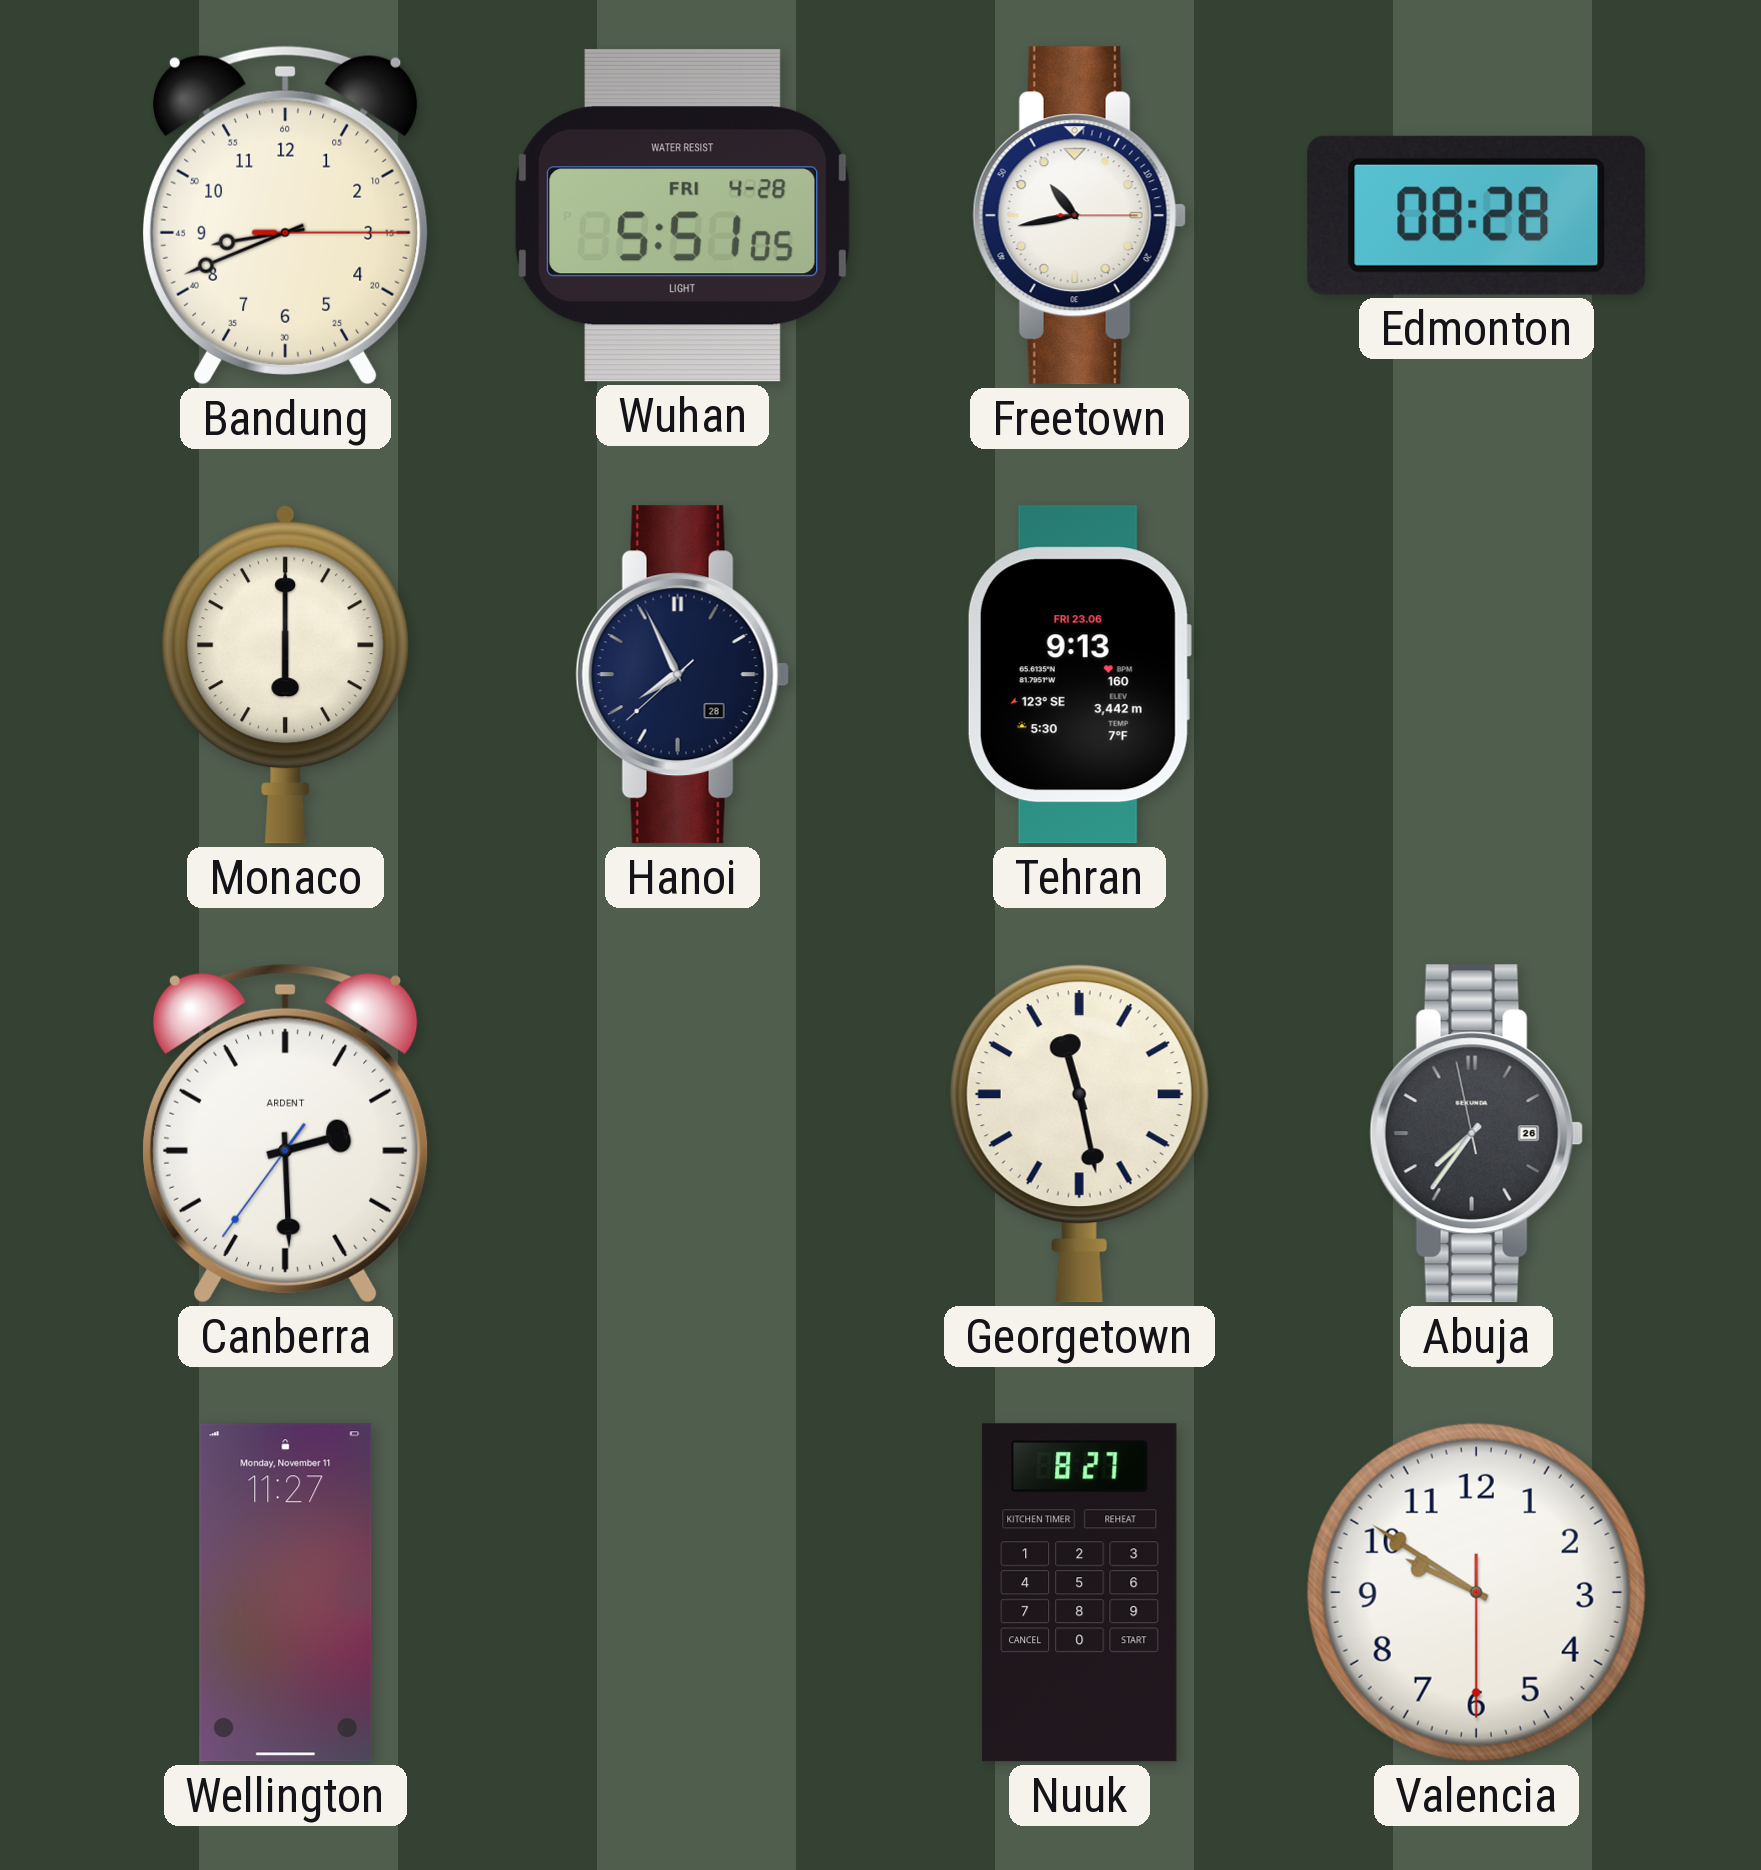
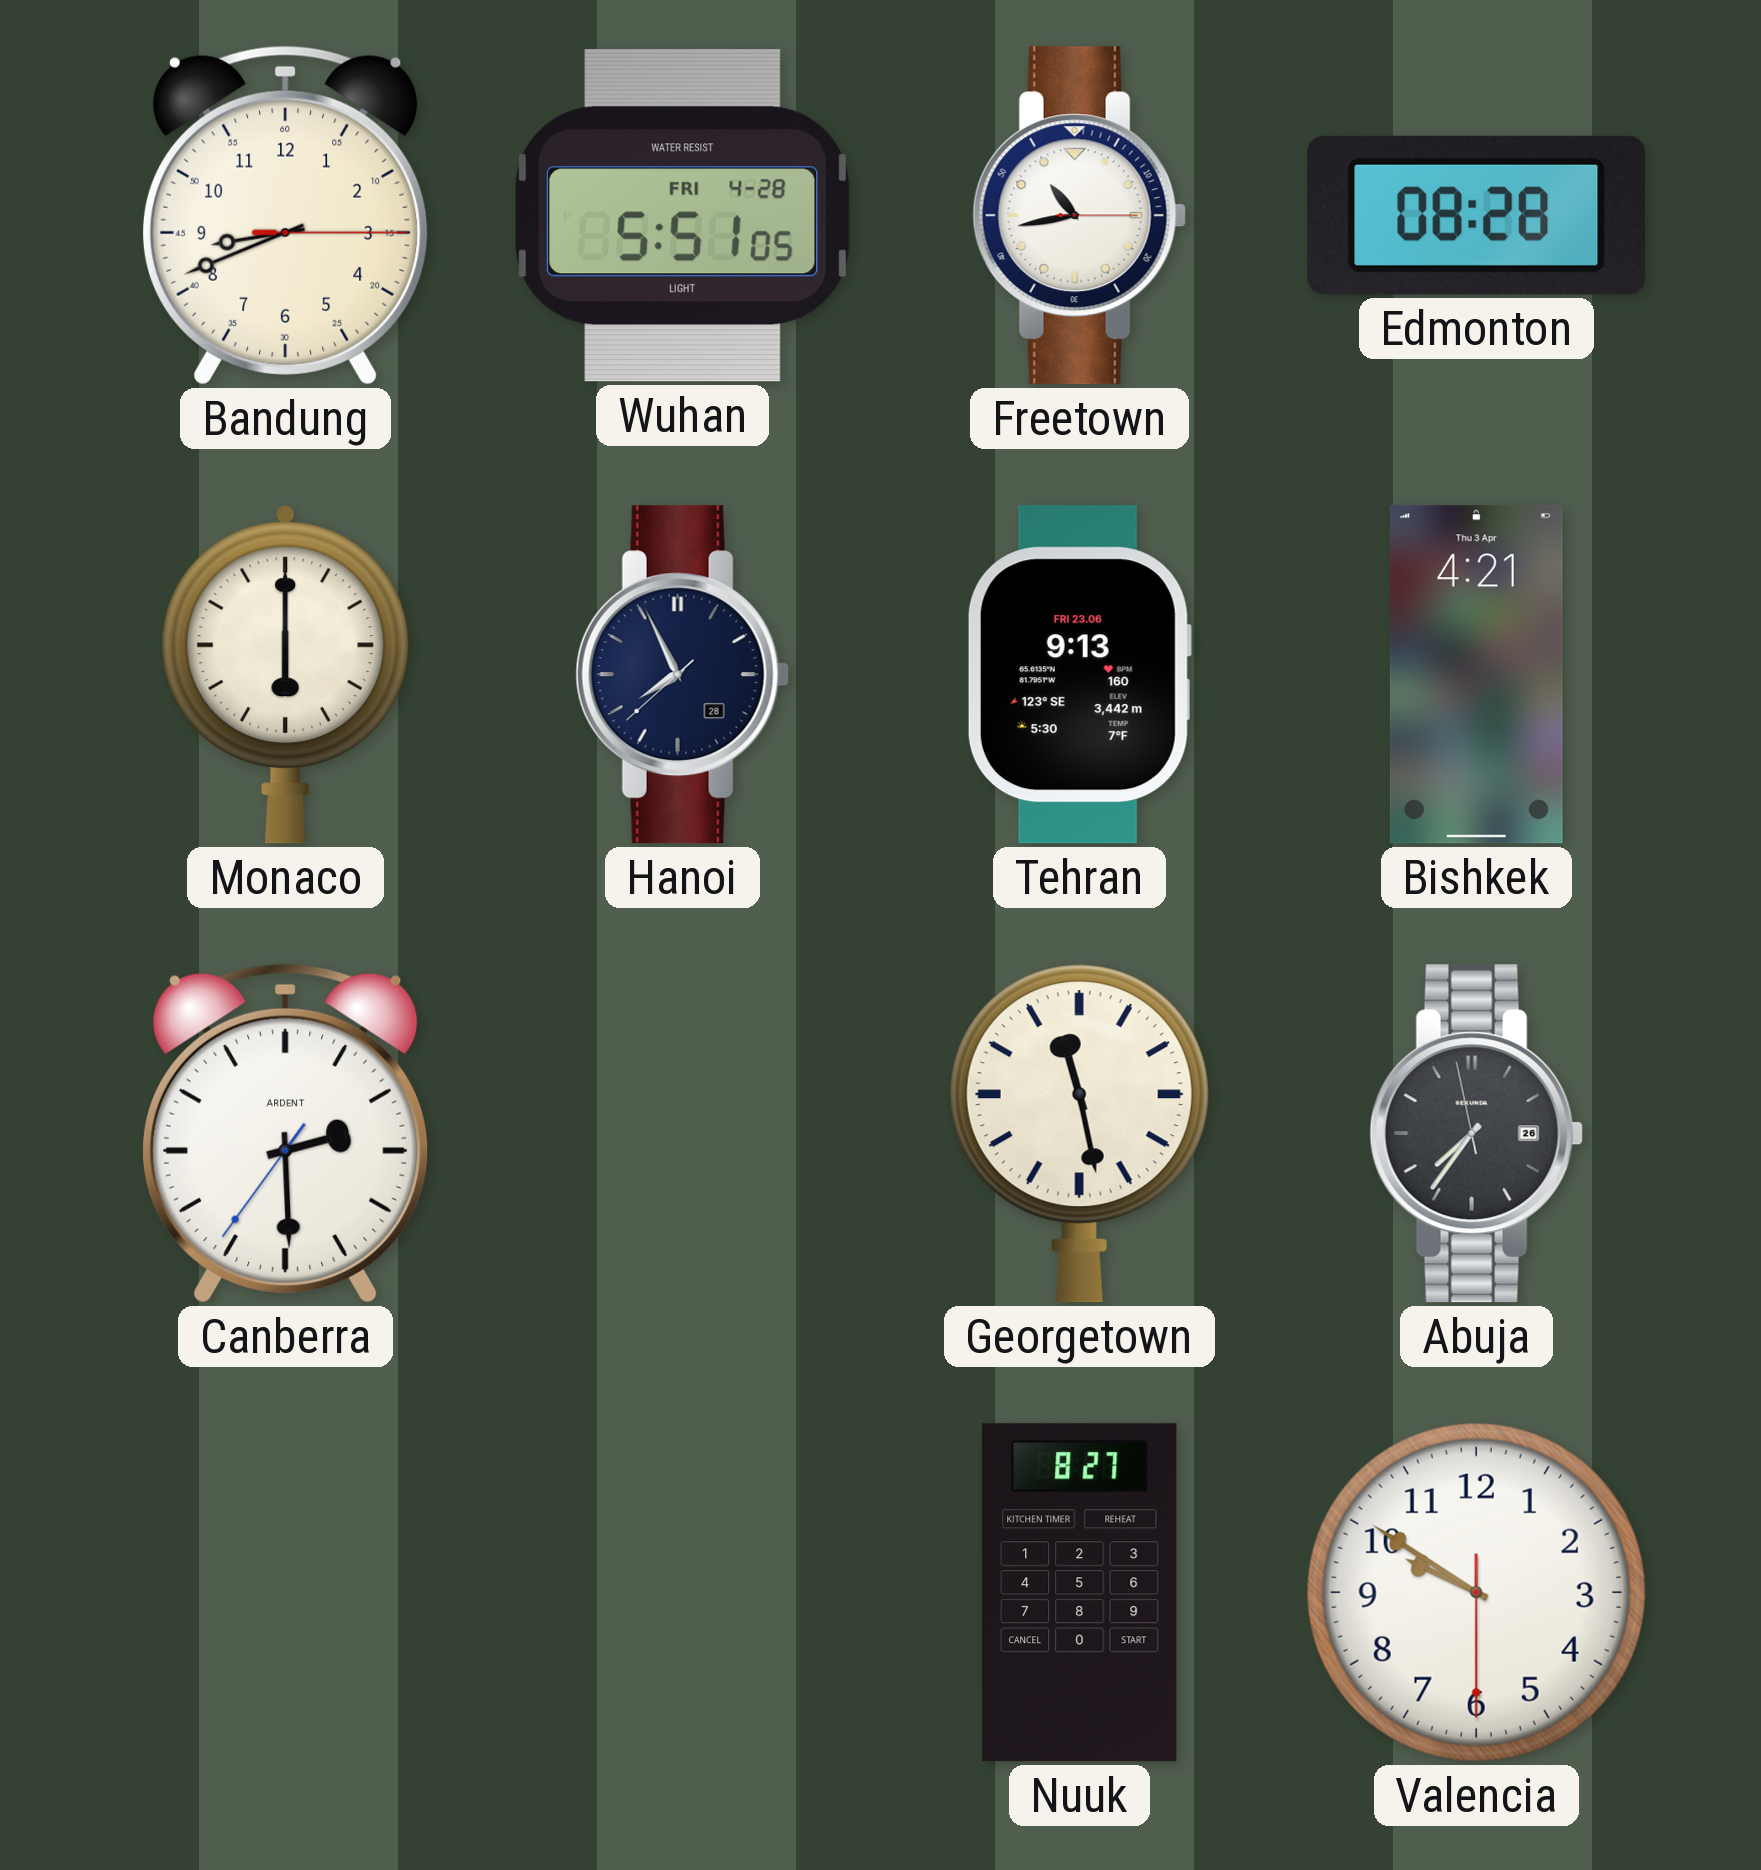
Bishkek: none -> 4:21
Wellington: 11:27 -> none
